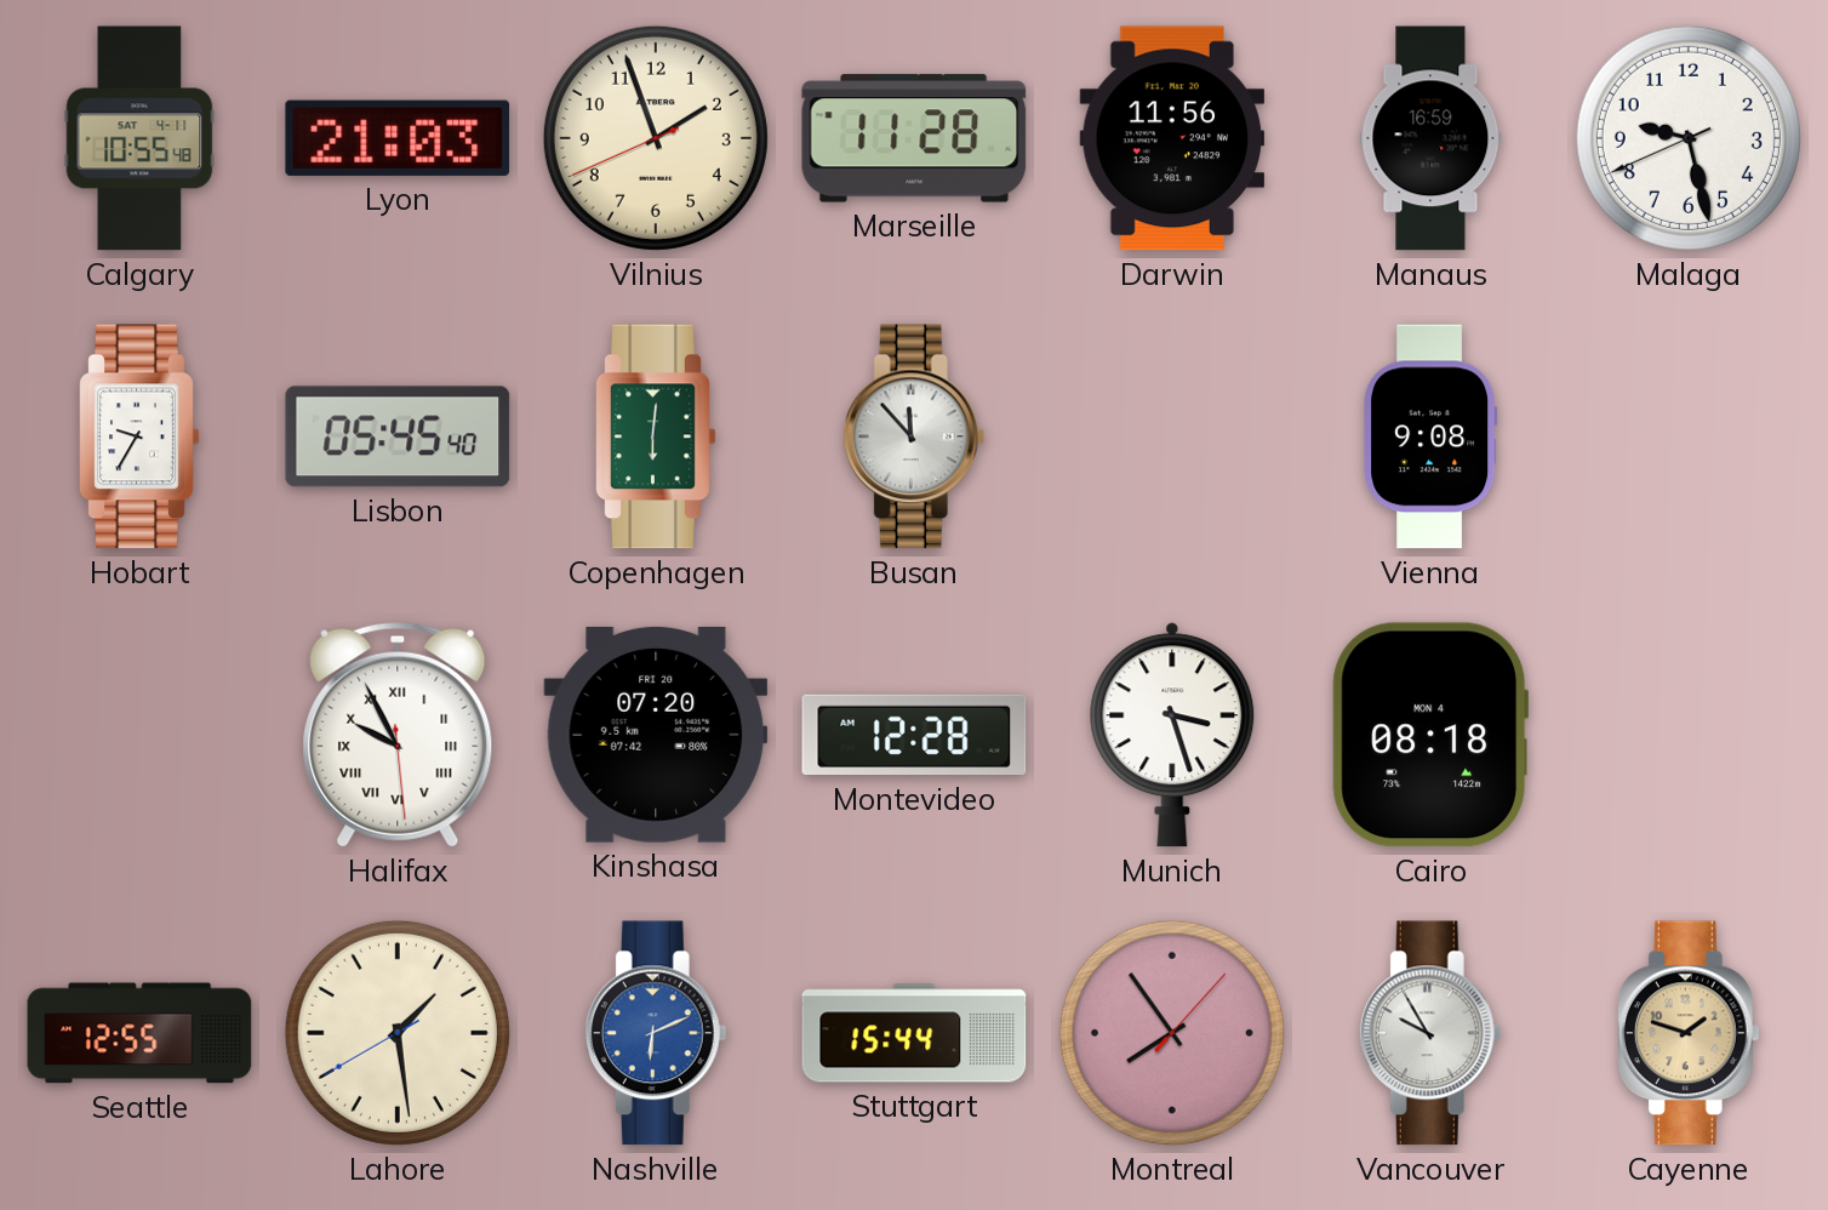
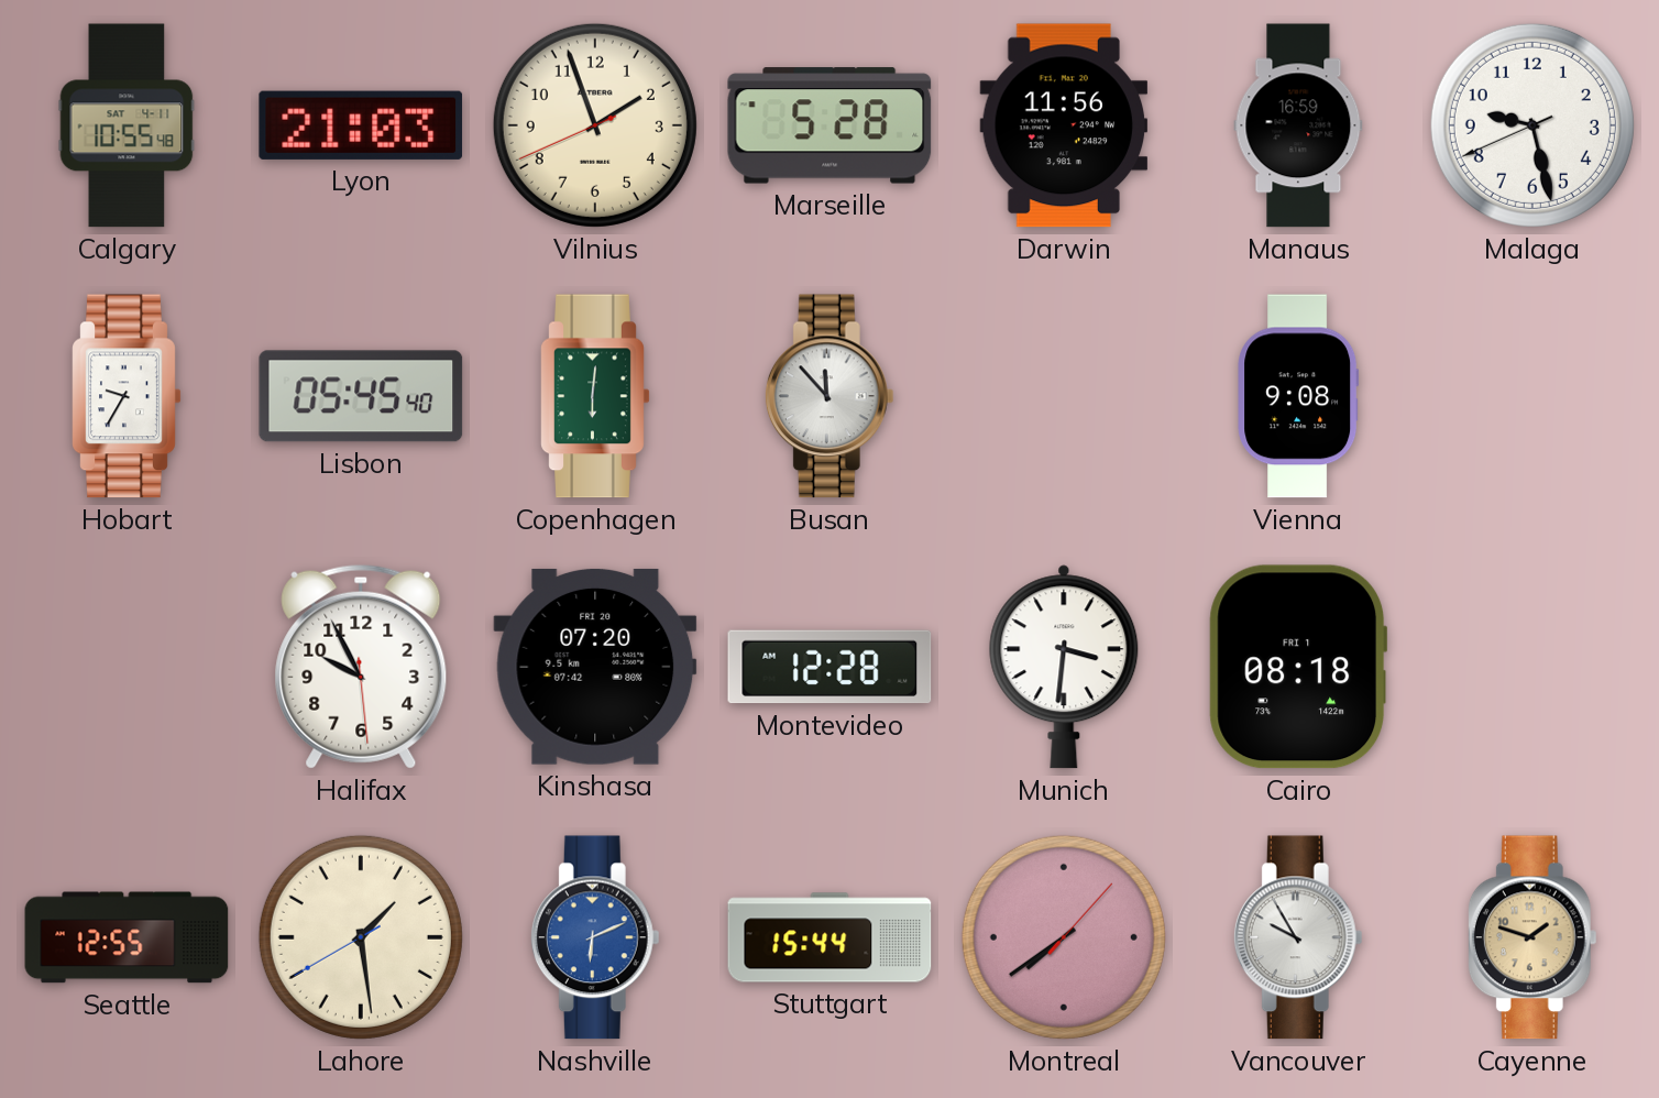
Marseille: 11:28 -> 5:28
Halifax numerals: Roman -> Arabic
Munich: 3:27 -> 3:31
Cairo date: MON 4 -> FRI 1
Montreal: 7:54 -> 7:39
